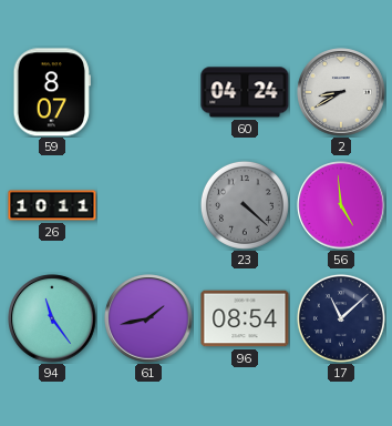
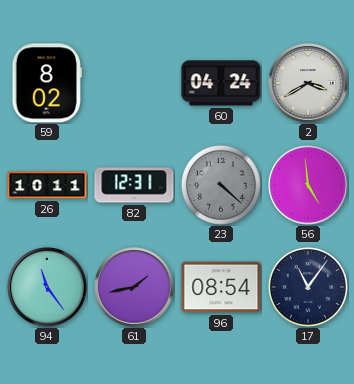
59: 8:07 -> 8:02
2: 8:40 -> 3:40
82: none -> 12:31
17: 11:08 -> 11:06
